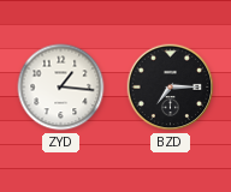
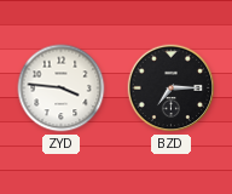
ZYD: 1:16 -> 3:46
